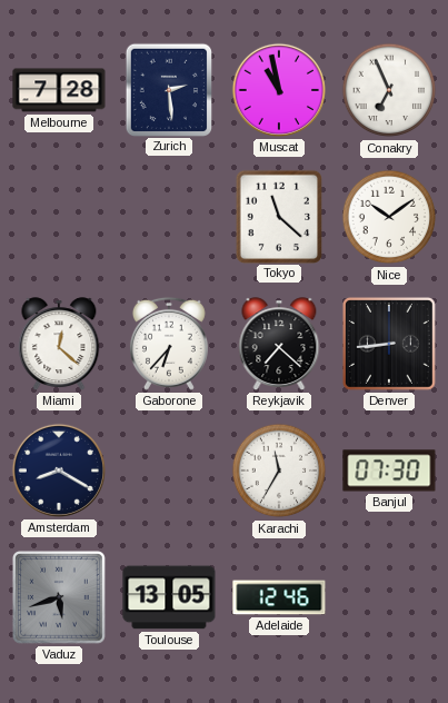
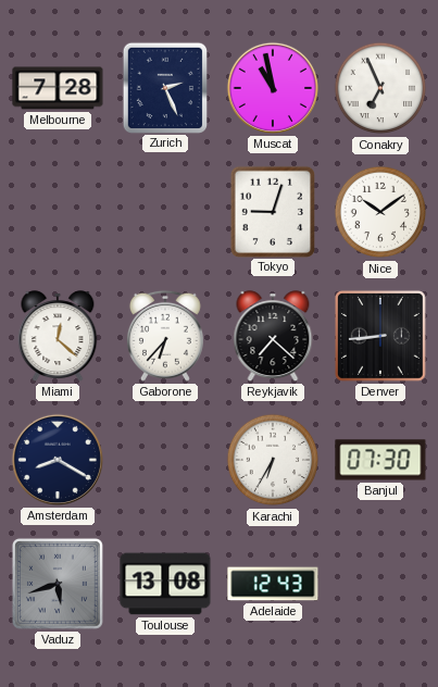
Zurich: 2:29 -> 2:26
Tokyo: 11:22 -> 9:03
Karachi: 11:35 -> 6:35
Toulouse: 13:05 -> 13:08
Adelaide: 12:46 -> 12:43
